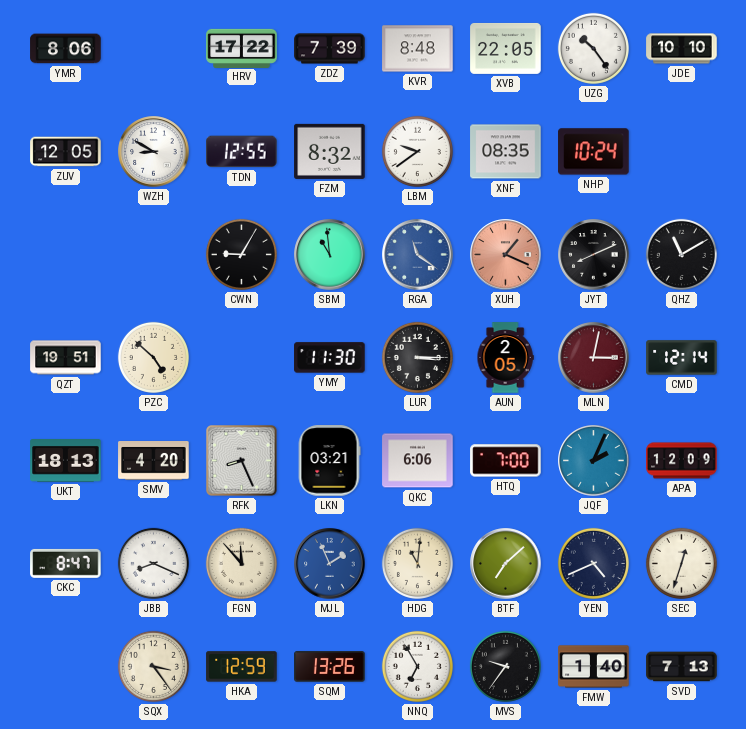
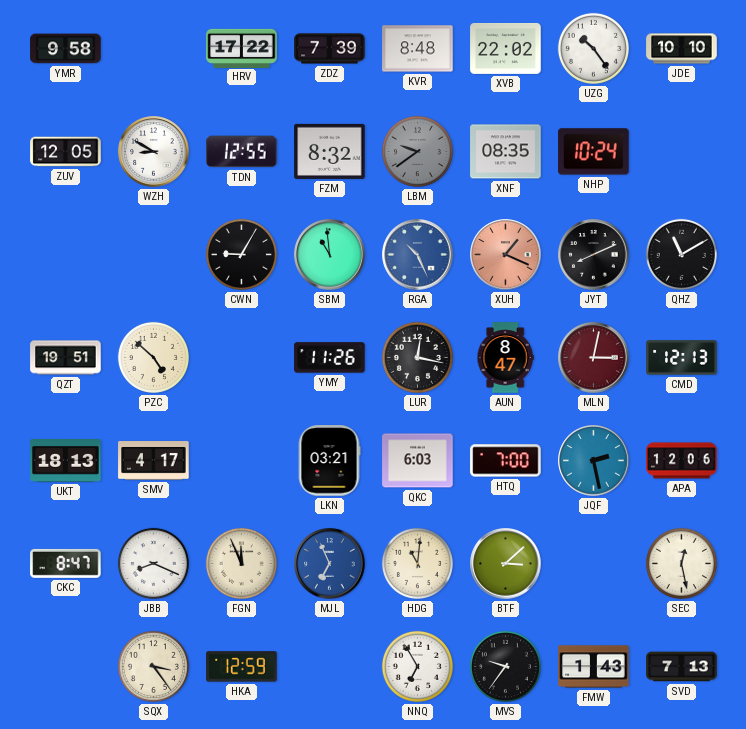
YMR: 8:06 -> 9:58
XVB: 22:05 -> 22:02
LBM dial: white -> grey
RGA: 11:21 -> 10:26
YMY: 11:30 -> 11:26
LUR: 3:15 -> 12:17
AUN: 2:05 -> 8:47
CMD: 12:14 -> 12:13
SMV: 4:20 -> 4:17
RFK: 8:26 -> none
QKC: 6:06 -> 6:03
JQF: 2:04 -> 2:28
APA: 12:09 -> 12:06
FGN: 11:53 -> 11:56
MJL: 1:56 -> 6:56
BTF: 7:08 -> 3:08
YEN: 4:41 -> none
SEC: 12:33 -> 12:28
SQM: 13:26 -> none
FMW: 1:40 -> 1:43
